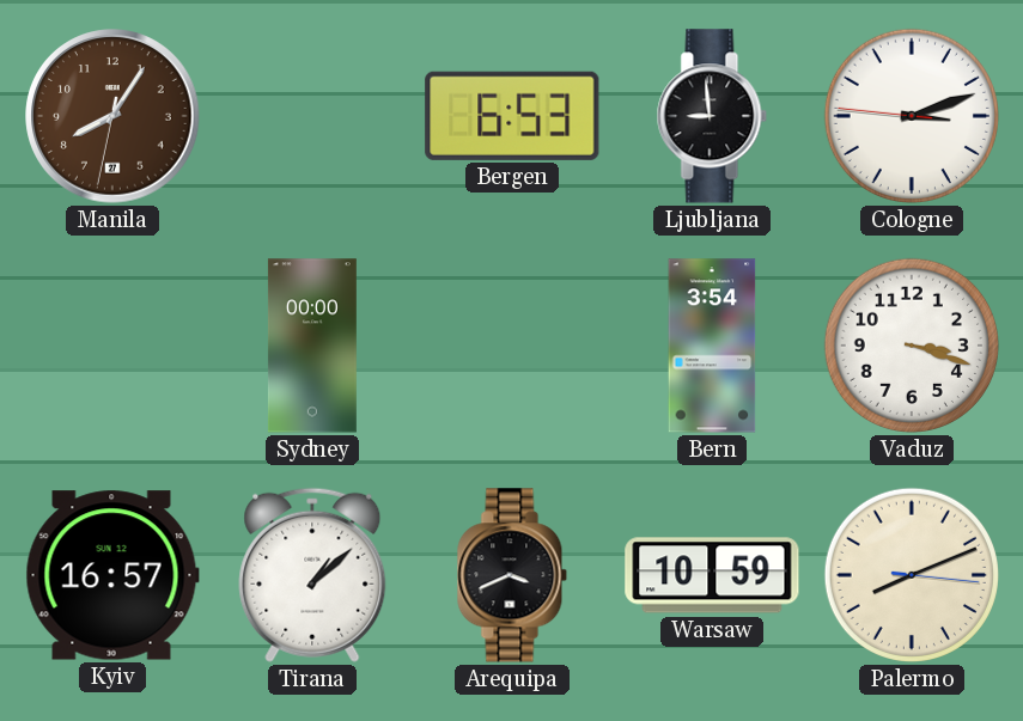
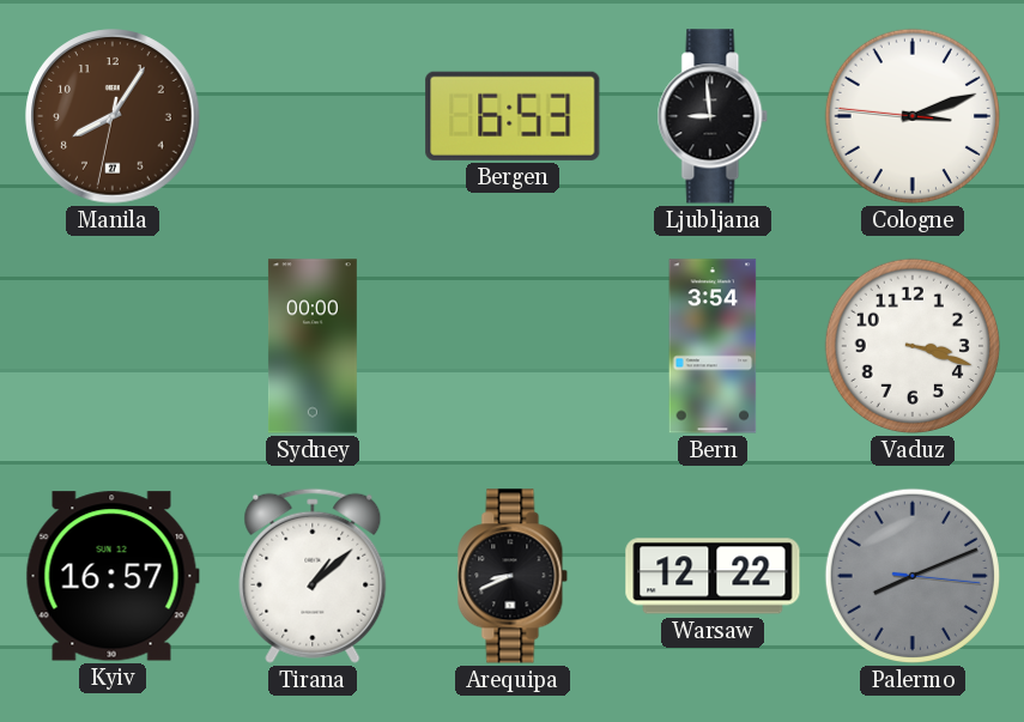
Arequipa: 3:41 -> 8:41
Warsaw: 10:59 -> 12:22
Palermo dial: cream -> grey
